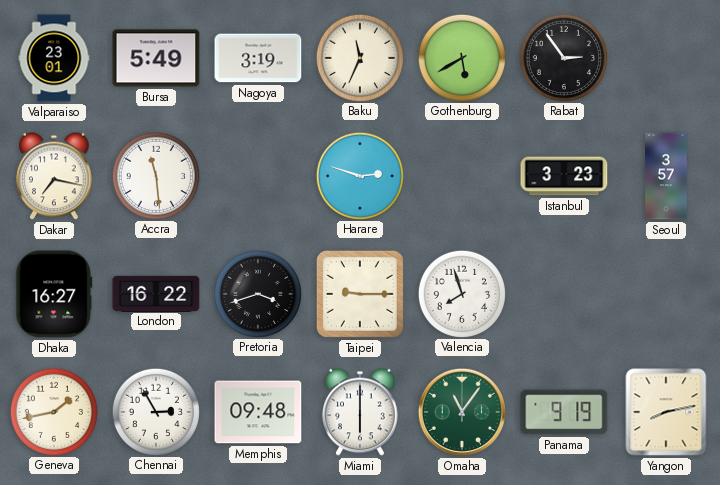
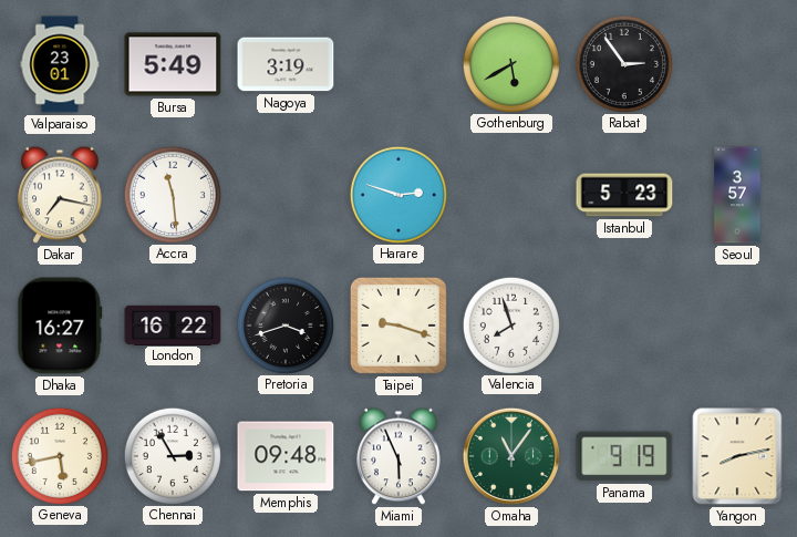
Baku: 11:34 -> none
Istanbul: 3:23 -> 5:23
Taipei: 9:15 -> 9:18
Geneva: 1:43 -> 5:43
Miami: 6:00 -> 5:56
